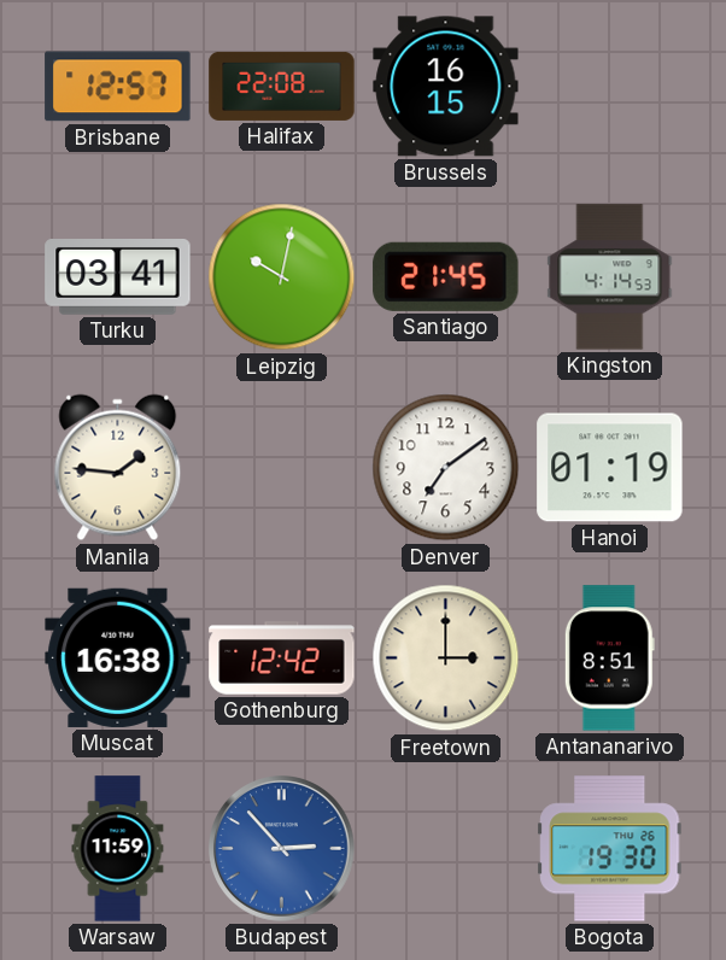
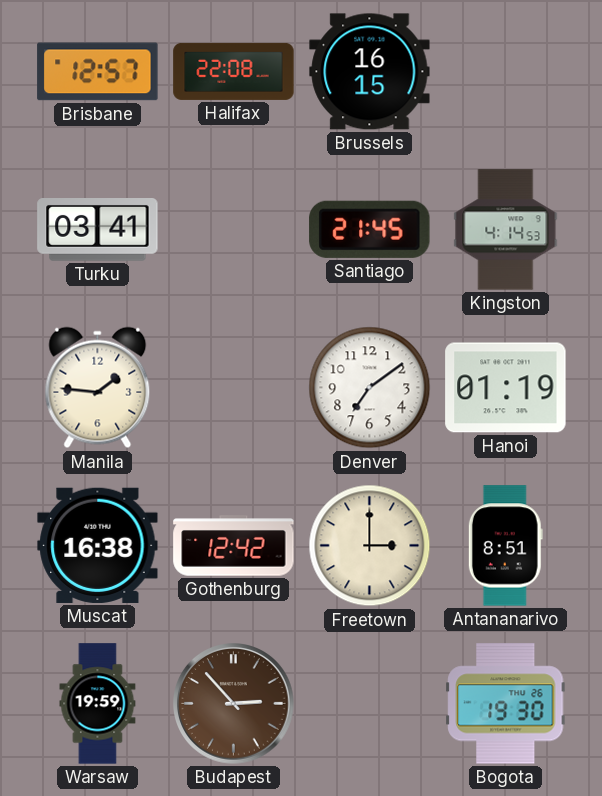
Leipzig: 10:02 -> none
Warsaw: 11:59 -> 19:59
Budapest dial: blue -> brown
